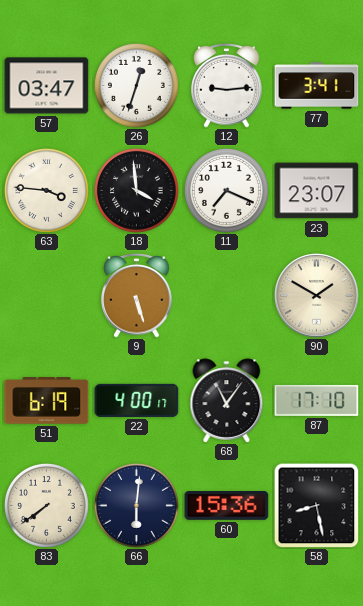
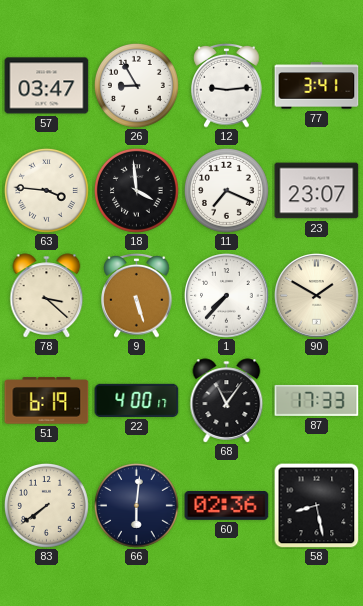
26: 12:33 -> 8:55
78: none -> 3:22
1: none -> 7:37
87: 17:10 -> 17:33
60: 15:36 -> 02:36
